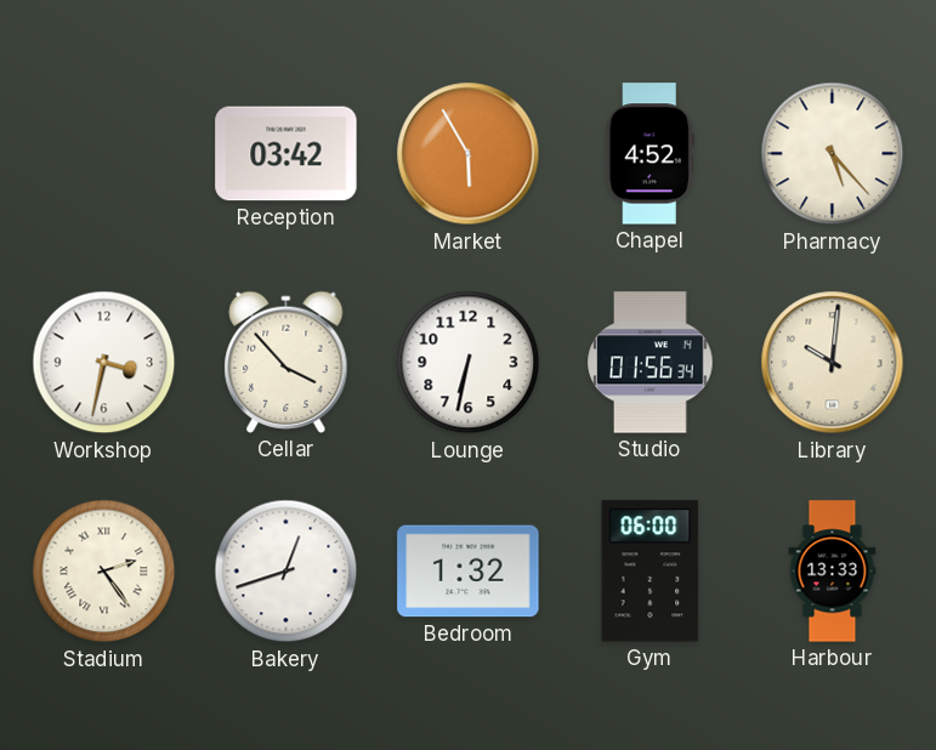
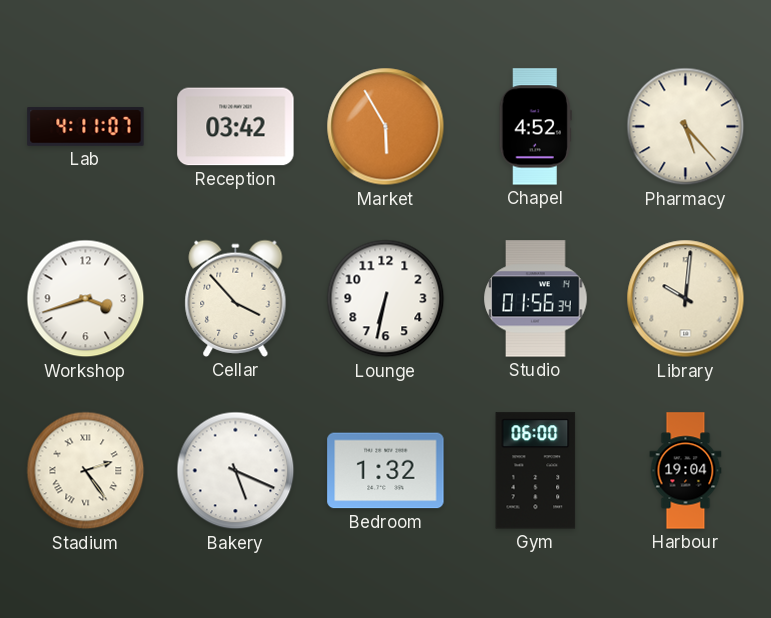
Lab: none -> 4:11
Workshop: 3:32 -> 3:42
Bakery: 12:42 -> 5:19
Harbour: 13:33 -> 19:04
